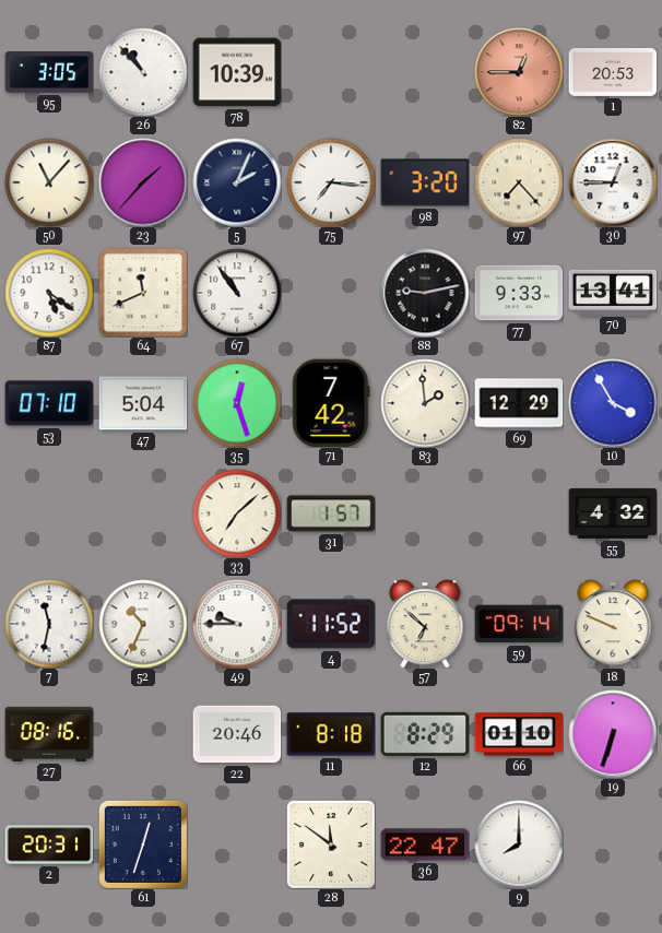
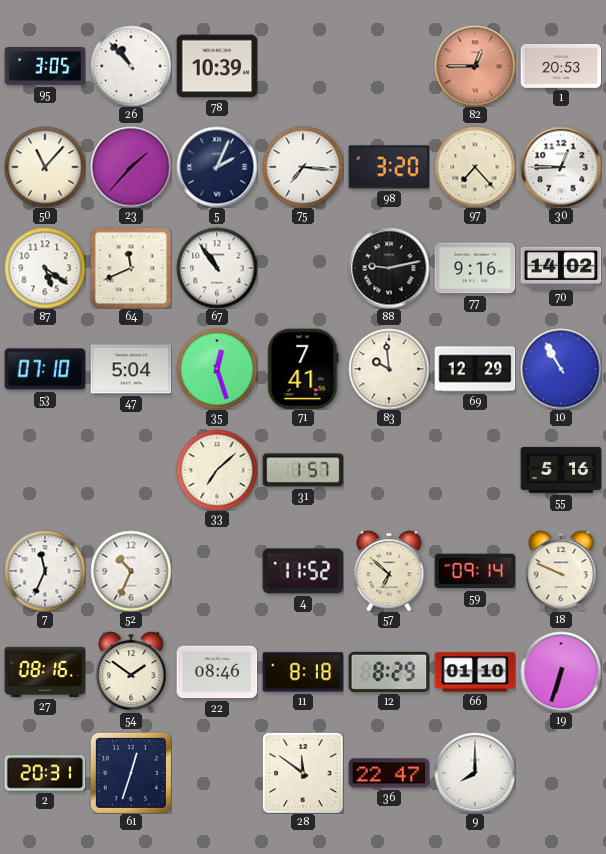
77: 9:33 -> 9:16
70: 13:41 -> 14:02
71: 7:42 -> 7:41
83: 1:59 -> 9:59
10: 3:55 -> 10:55
55: 4:32 -> 5:16
7: 11:32 -> 11:34
49: 9:45 -> none
54: none -> 1:51
22: 20:46 -> 08:46
